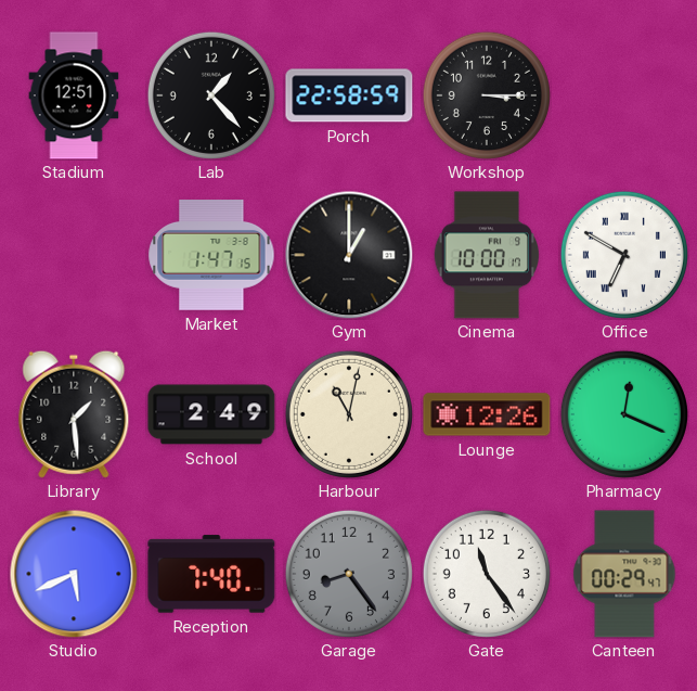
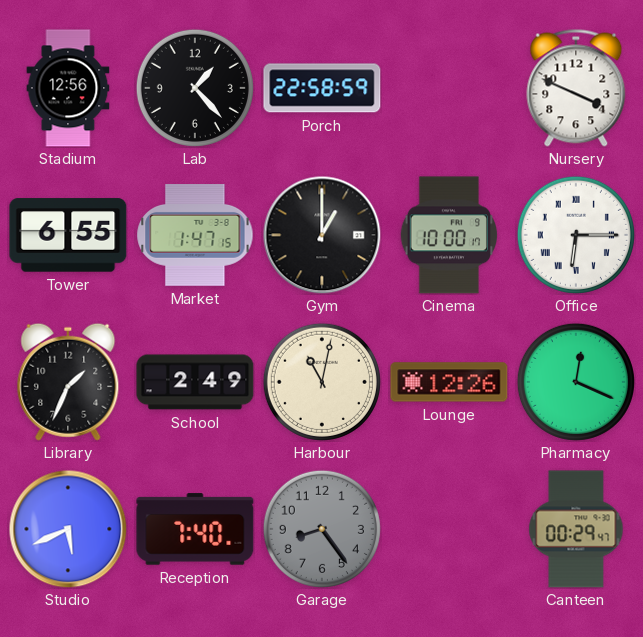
Stadium: 12:51 -> 12:56
Workshop: 3:15 -> none
Nursery: none -> 3:49
Tower: none -> 6:55
Office: 6:50 -> 6:15
Library: 1:29 -> 1:34
Gate: 11:24 -> none
